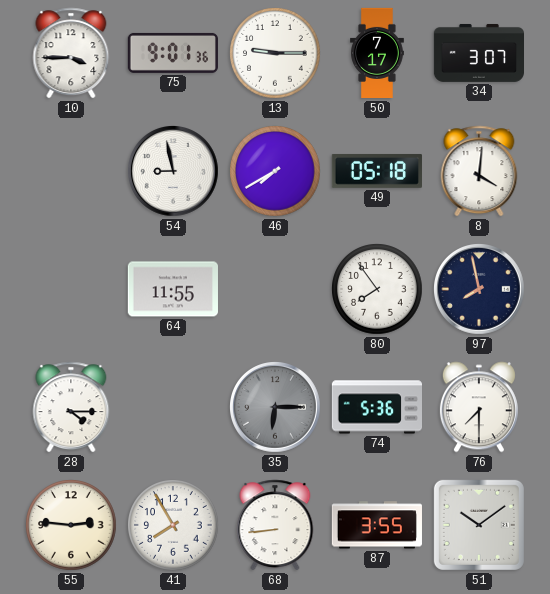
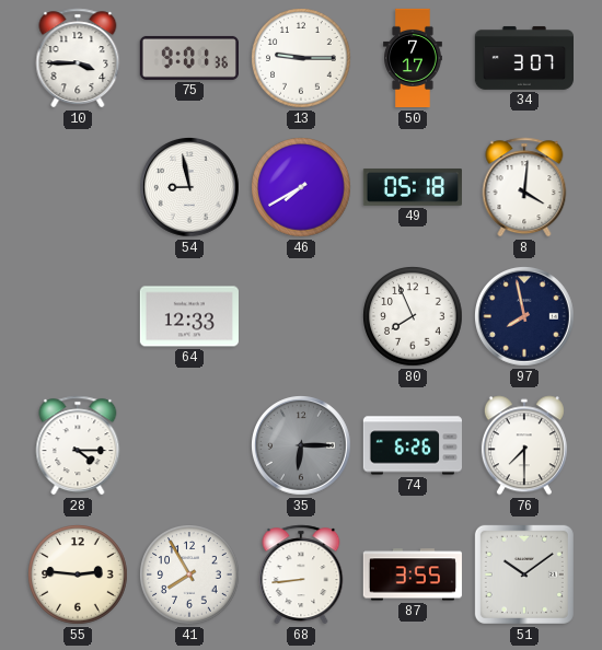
64: 11:55 -> 12:33
80: 7:54 -> 7:56
74: 5:36 -> 6:26
